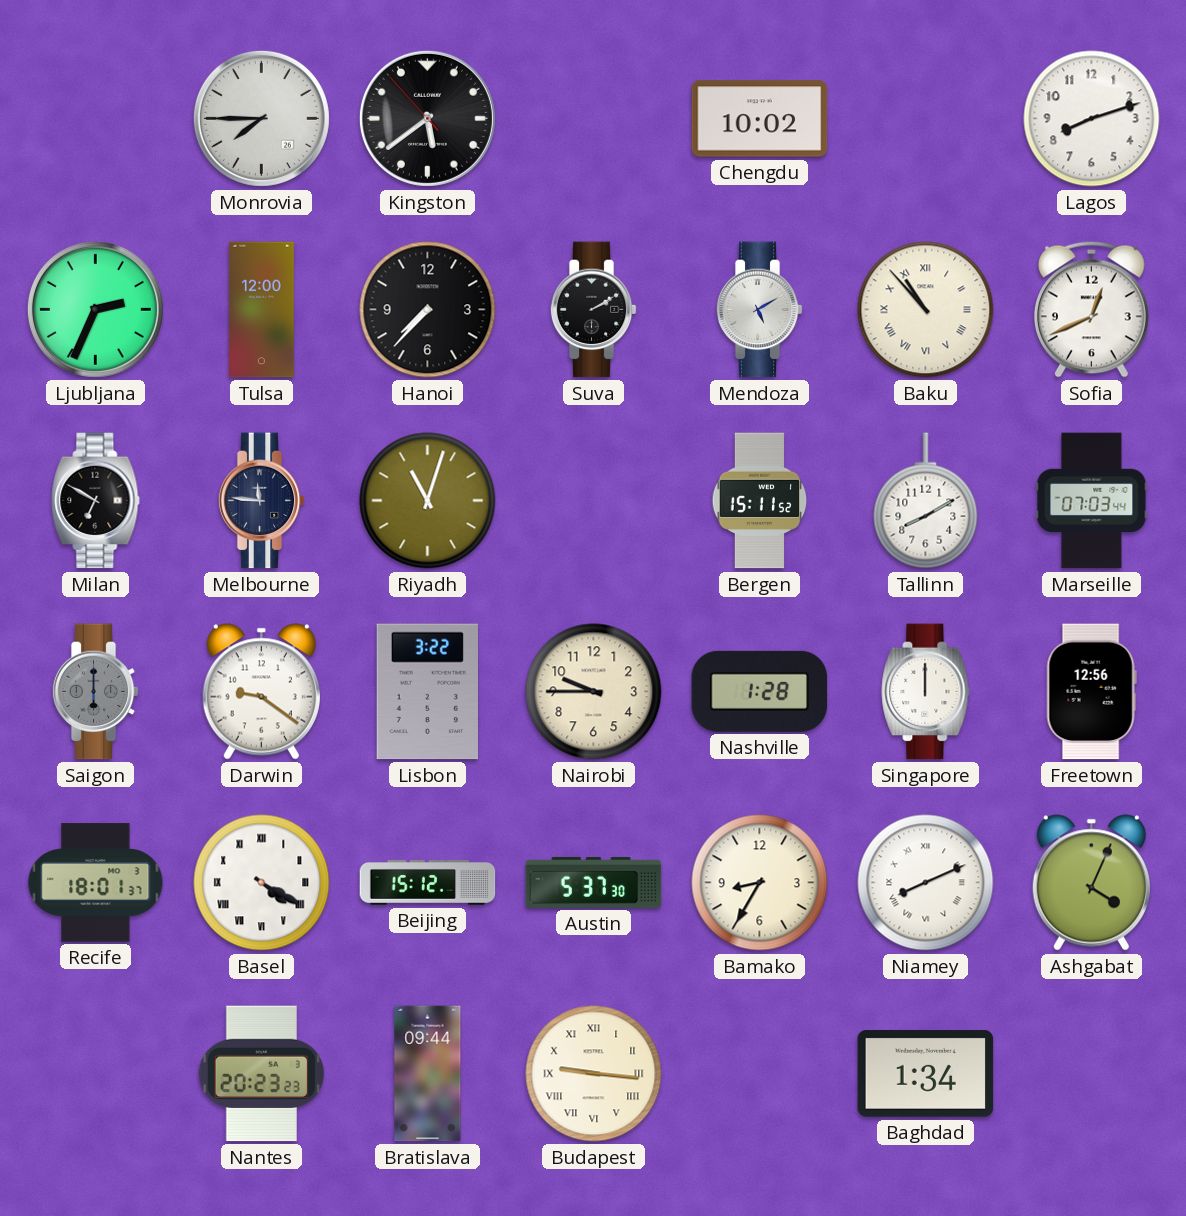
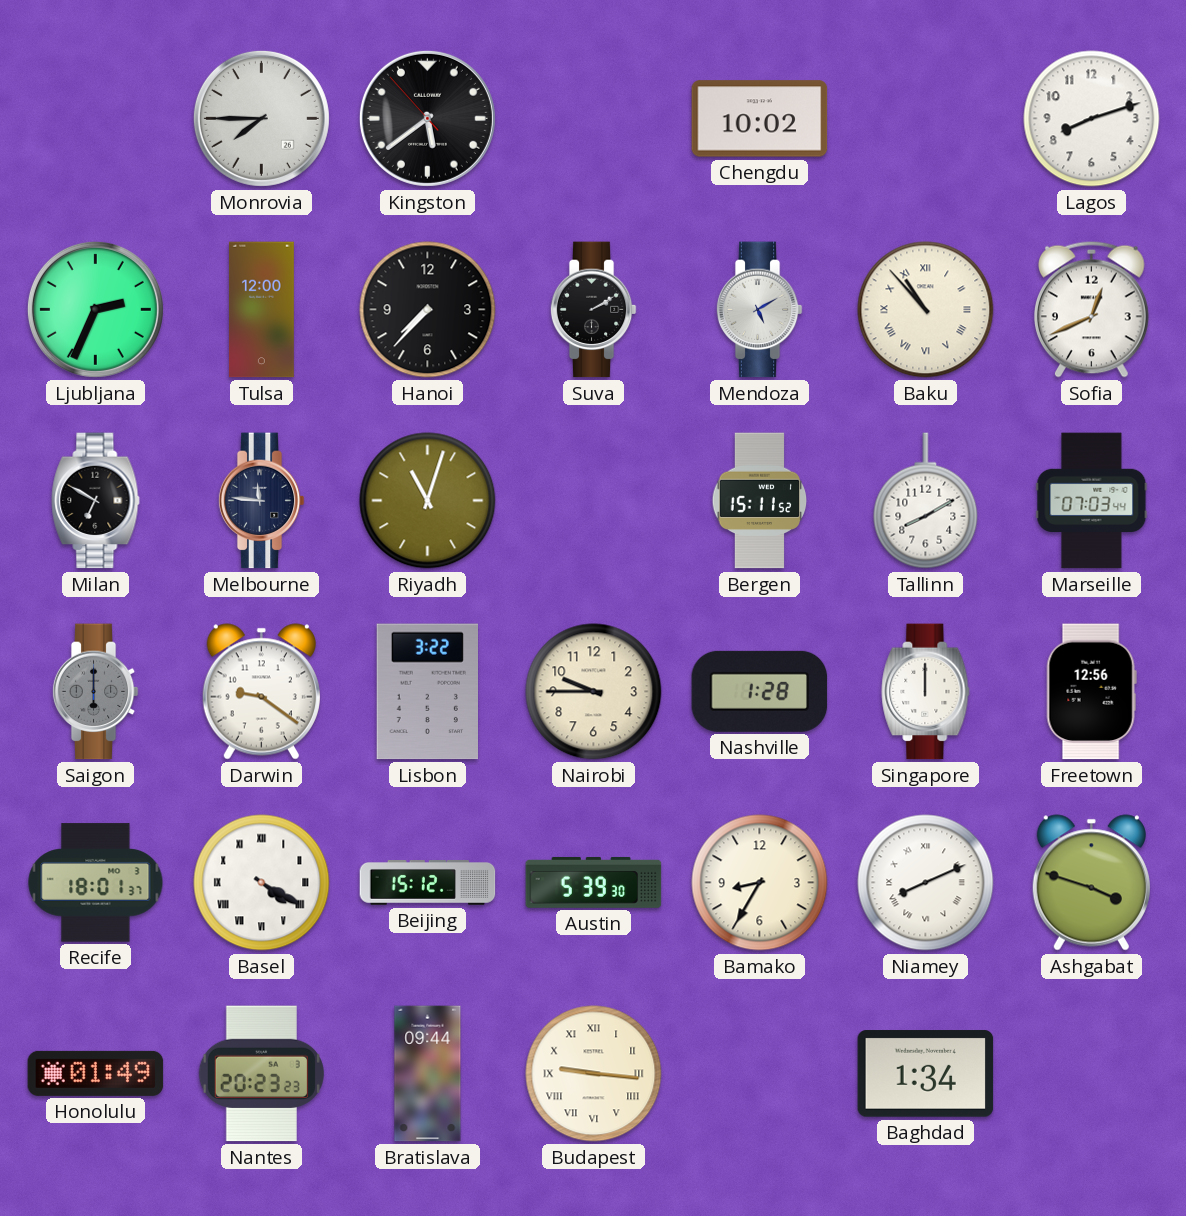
Austin: 5:37 -> 5:39
Ashgabat: 4:04 -> 3:48
Honolulu: none -> 01:49
